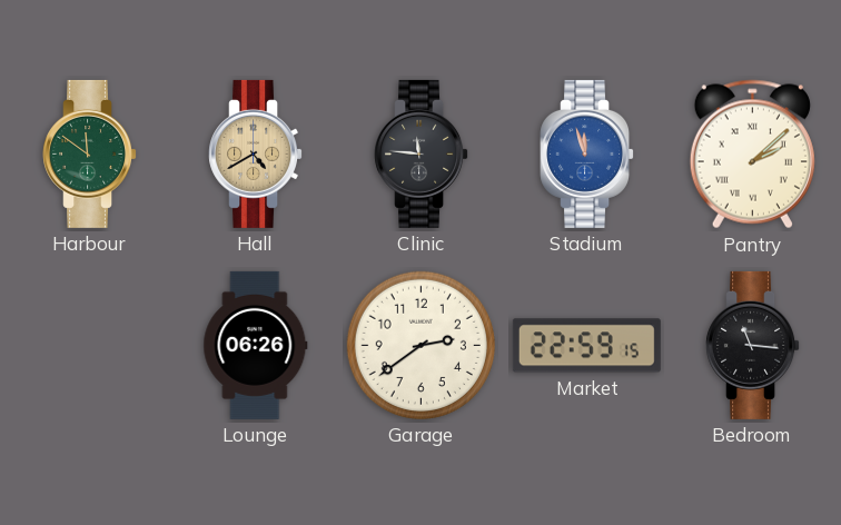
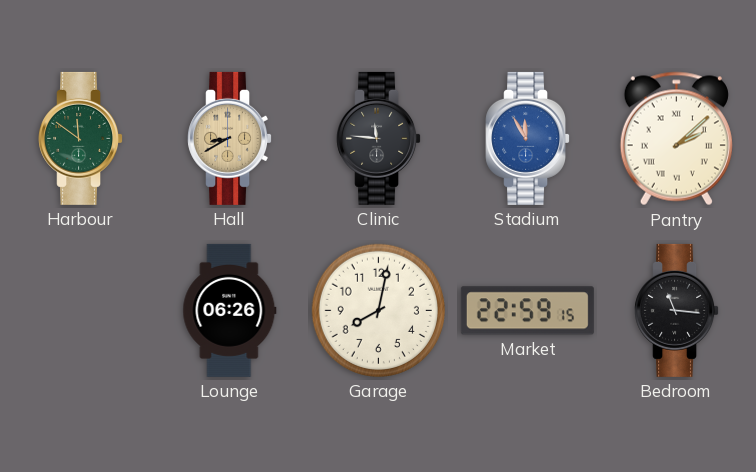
Hall: 4:40 -> 8:40
Stadium: 11:57 -> 11:55
Garage: 2:39 -> 8:02
